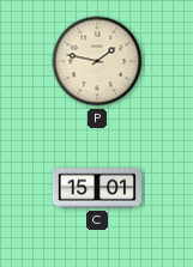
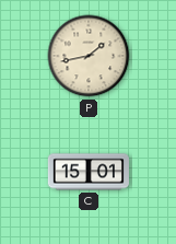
P: 1:47 -> 1:43
